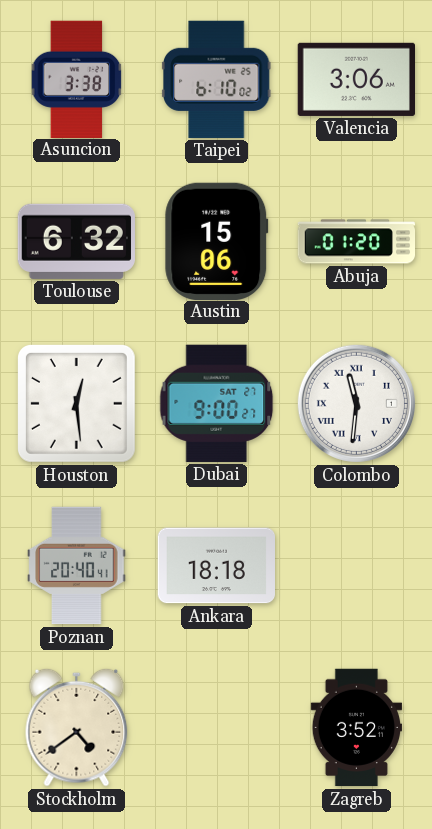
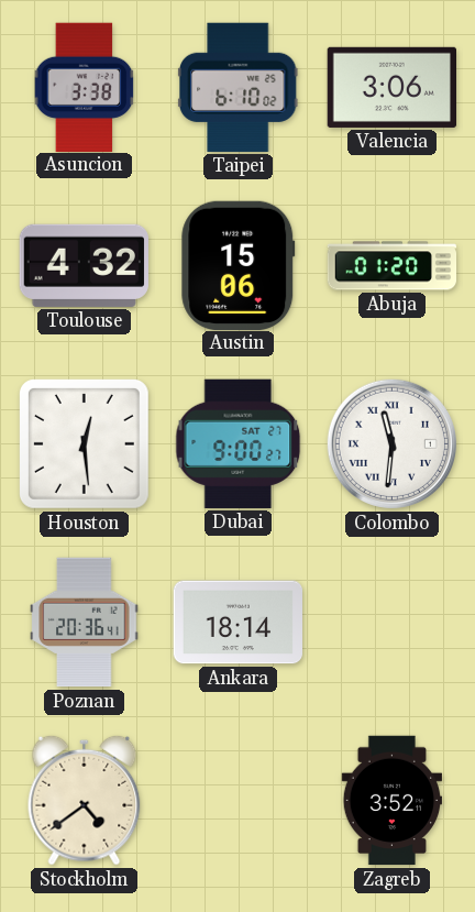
Toulouse: 6:32 -> 4:32
Poznan: 20:40 -> 20:36
Ankara: 18:18 -> 18:14
